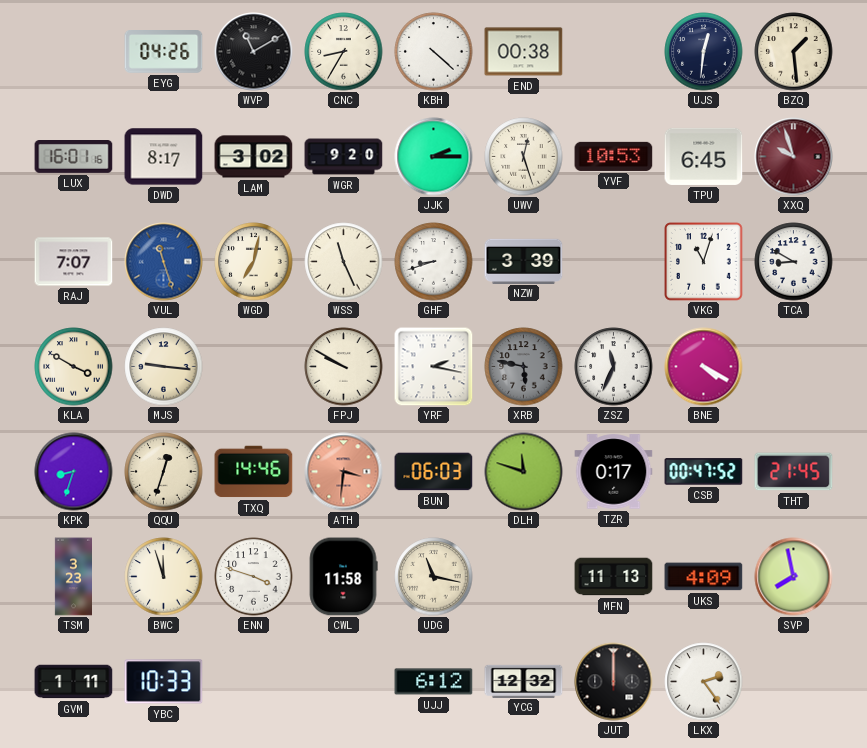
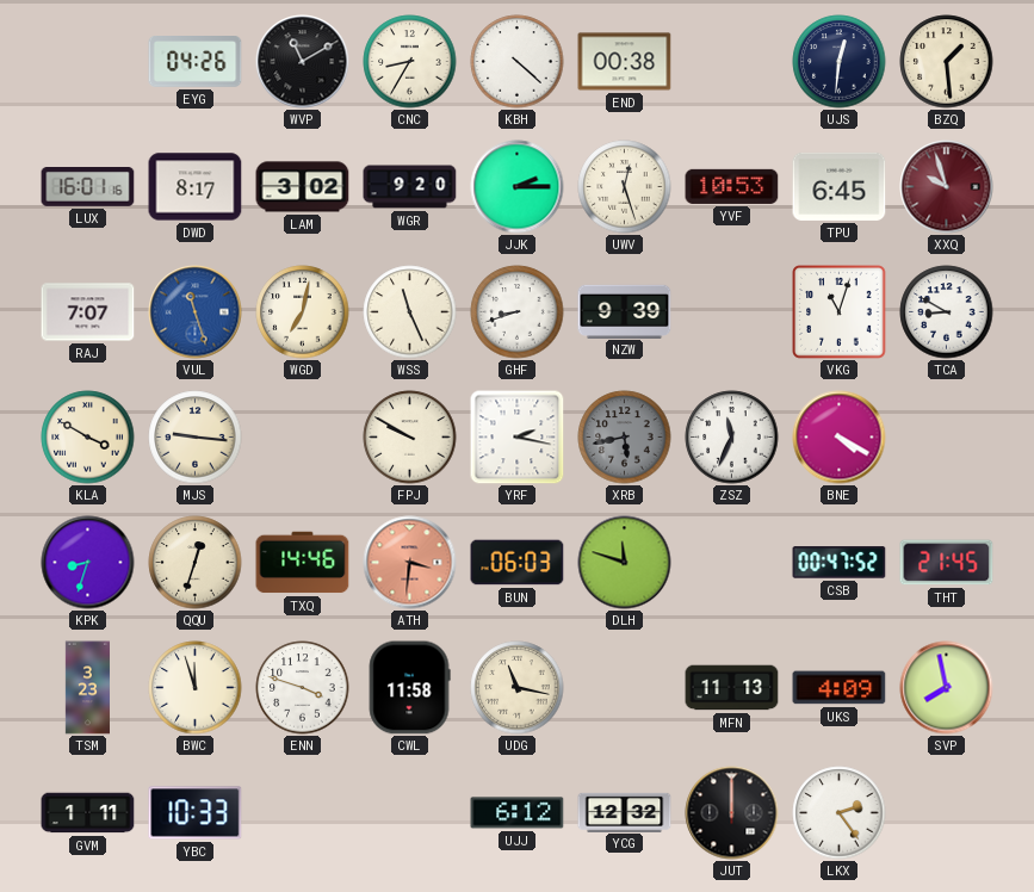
NZW: 3:39 -> 9:39
XRB: 5:47 -> 5:43
TZR: 0:17 -> none
